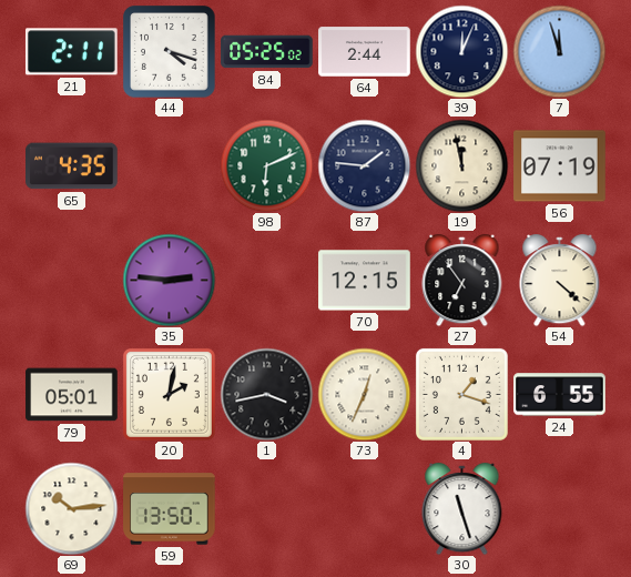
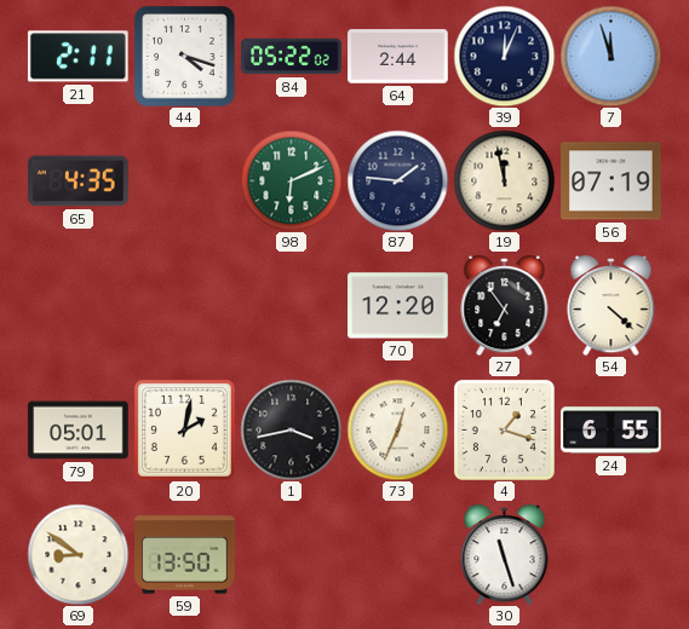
84: 05:25 -> 05:22
35: 2:46 -> none
70: 12:15 -> 12:20
69: 10:14 -> 8:51
